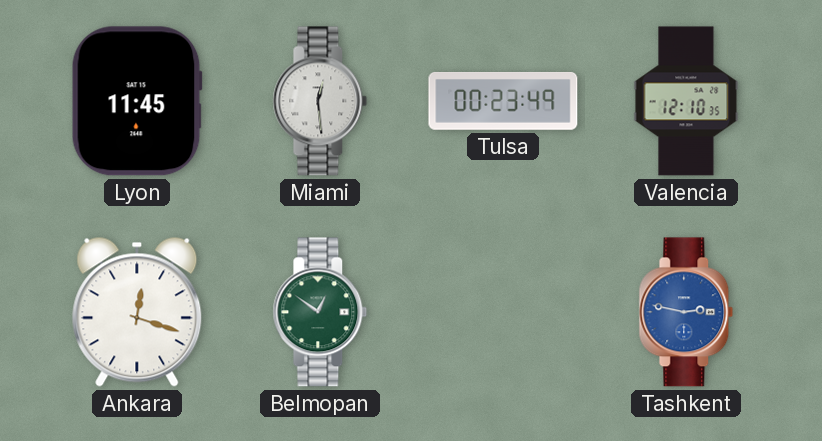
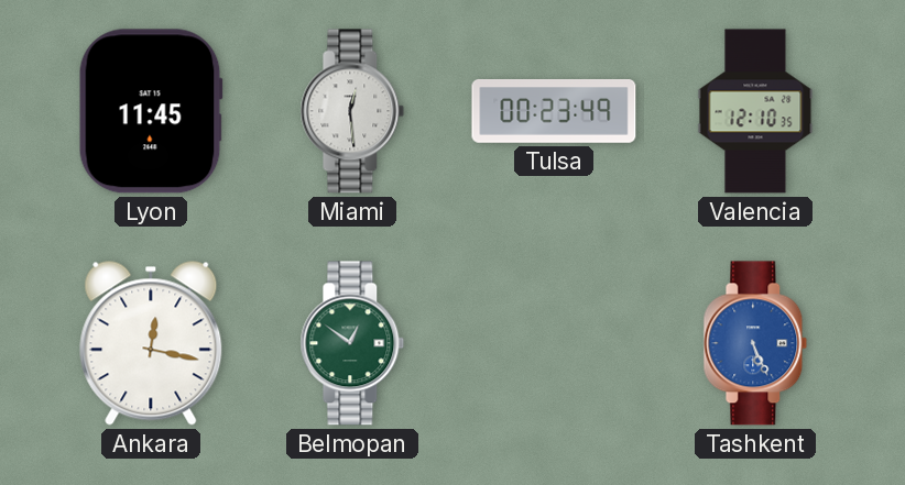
Ankara: 12:18 -> 12:17
Tashkent: 2:47 -> 5:26
